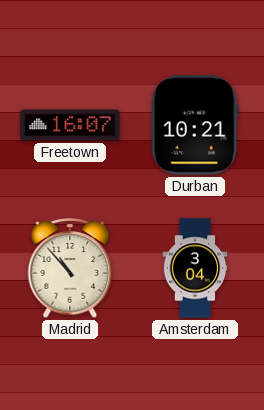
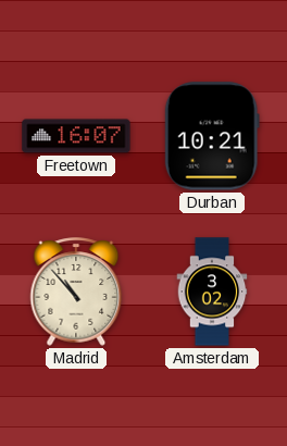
Amsterdam: 3:04 -> 3:02
